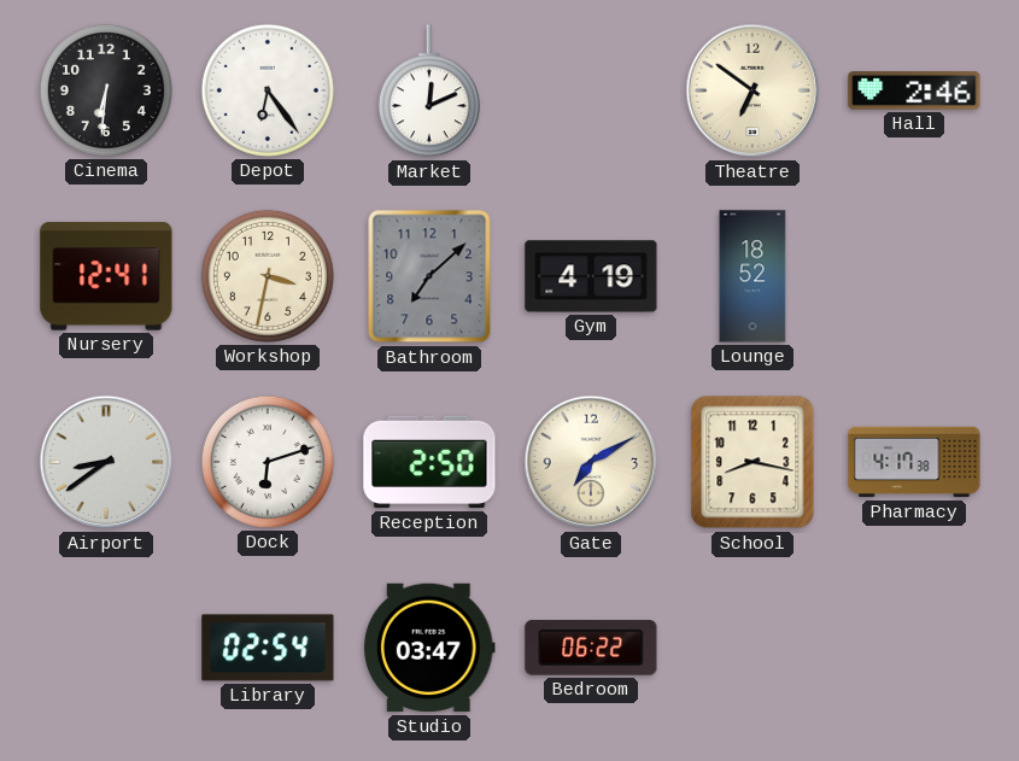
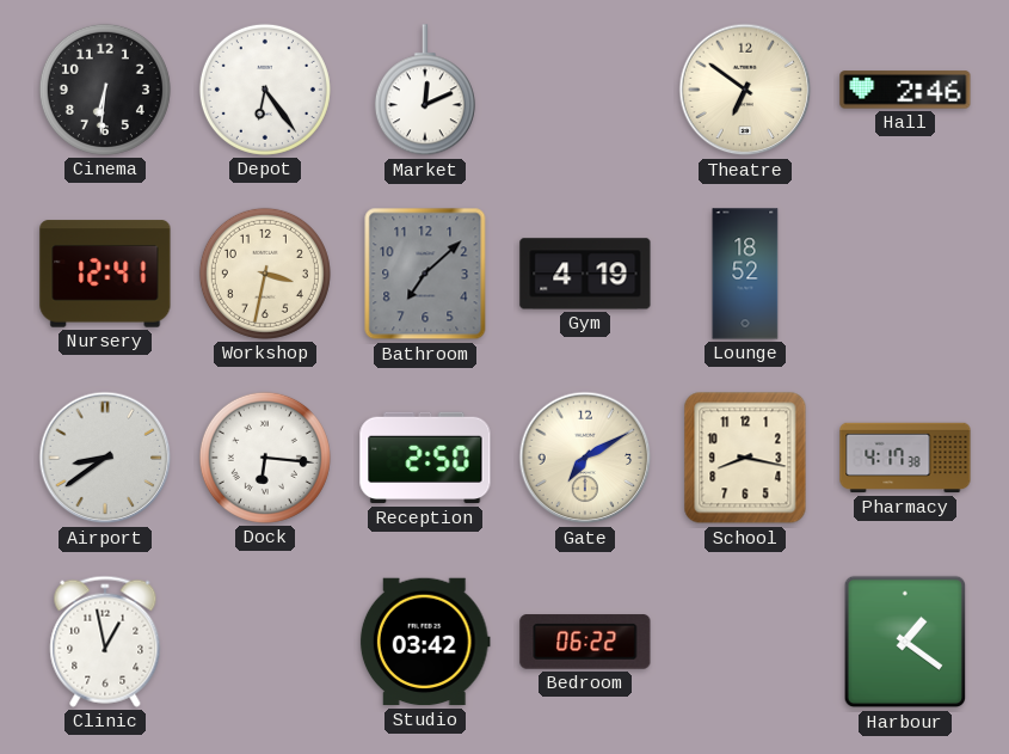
Dock: 6:12 -> 6:16
Clinic: none -> 12:58
Library: 02:54 -> none
Studio: 03:47 -> 03:42
Harbour: none -> 1:21
